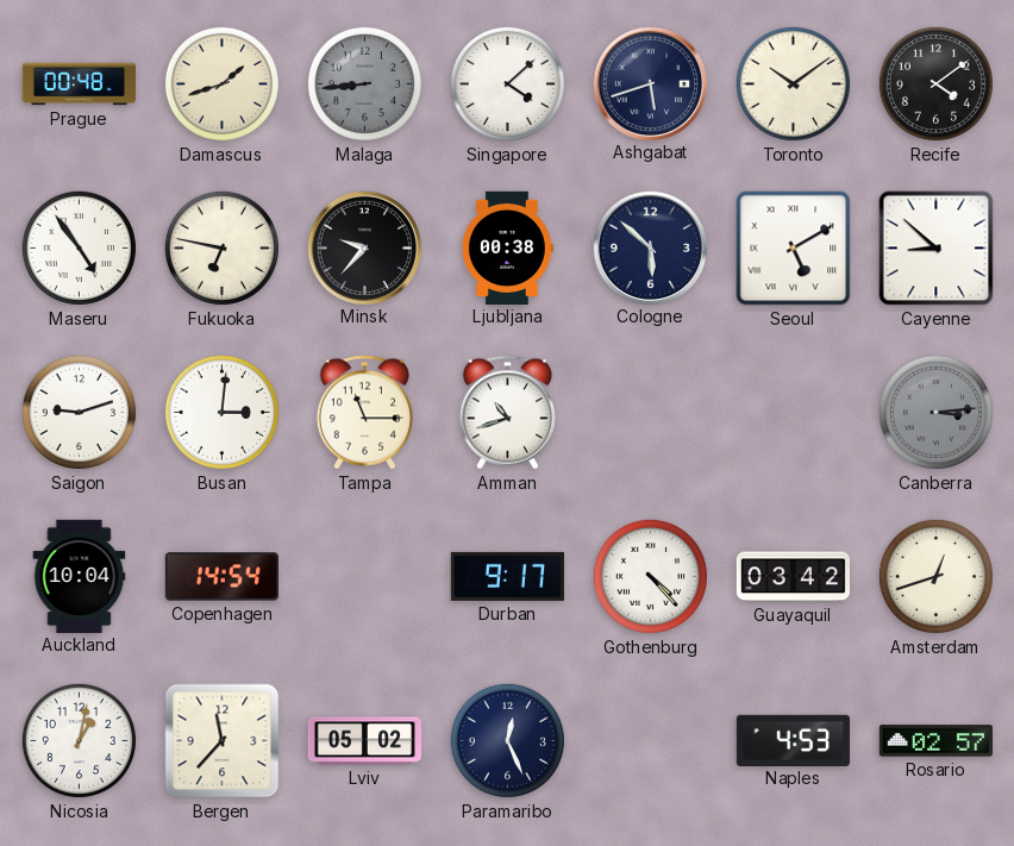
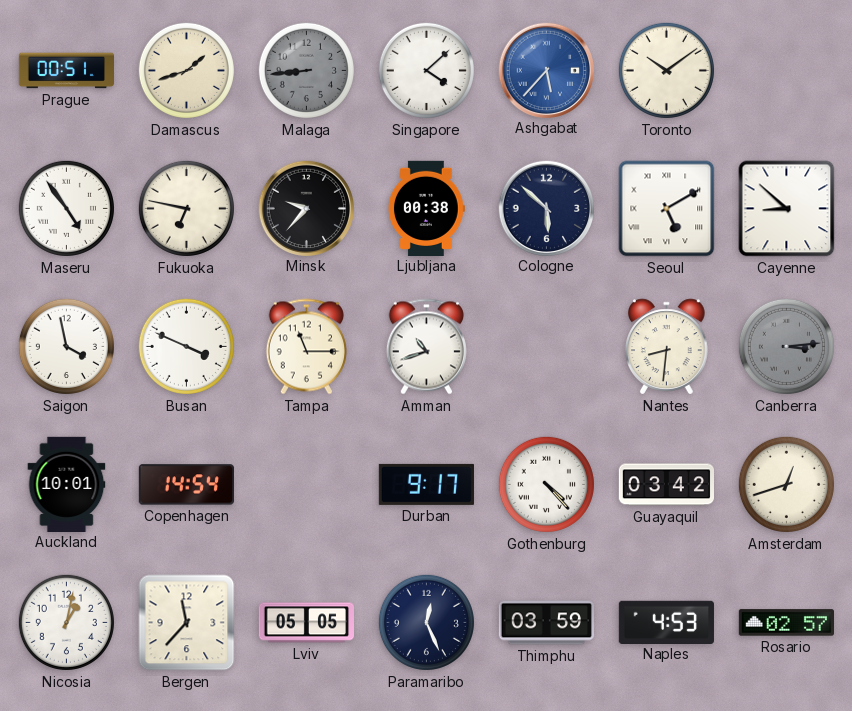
Prague: 00:48 -> 00:51
Ashgabat: 5:42 -> 5:37
Ashgabat dial: navy -> blue
Recife: 4:09 -> none
Saigon: 9:12 -> 3:58
Busan: 3:01 -> 3:49
Nantes: none -> 8:31
Auckland: 10:04 -> 10:01
Lviv: 05:02 -> 05:05
Thimphu: none -> 03:59
